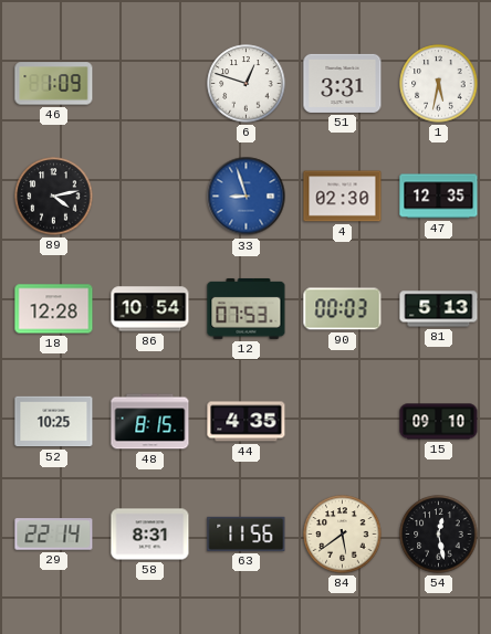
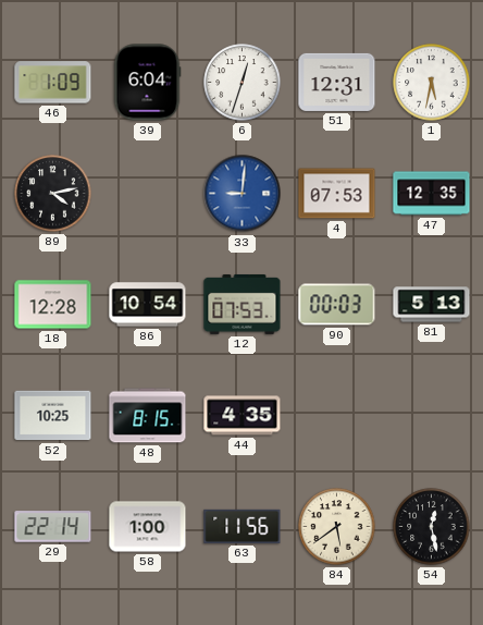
39: none -> 6:04
6: 12:48 -> 12:33
51: 3:31 -> 12:31
33: 8:57 -> 9:01
4: 02:30 -> 07:53
15: 09:10 -> none
58: 8:31 -> 1:00
